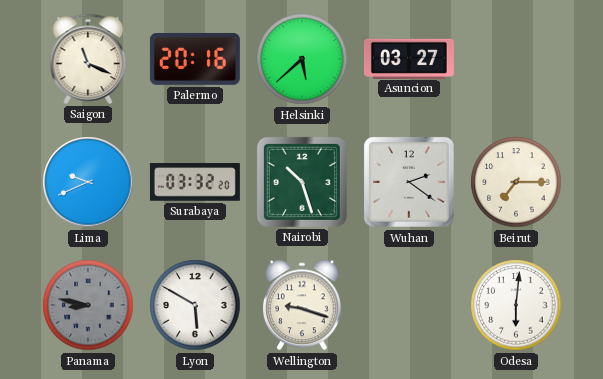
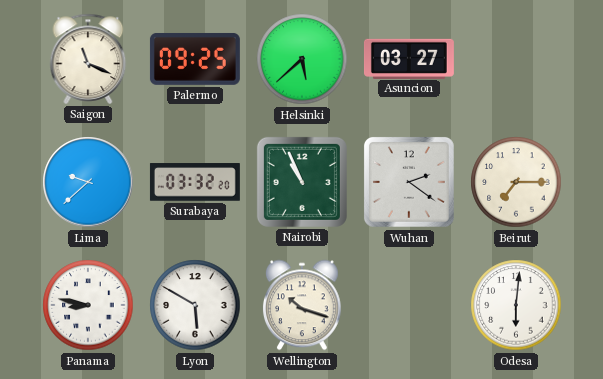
Palermo: 20:16 -> 09:25
Lima: 9:41 -> 9:38
Nairobi: 10:27 -> 10:56
Panama dial: grey -> white
Wellington: 9:18 -> 10:18
